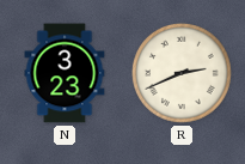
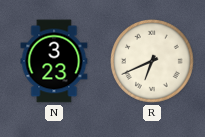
R: 2:41 -> 6:41
